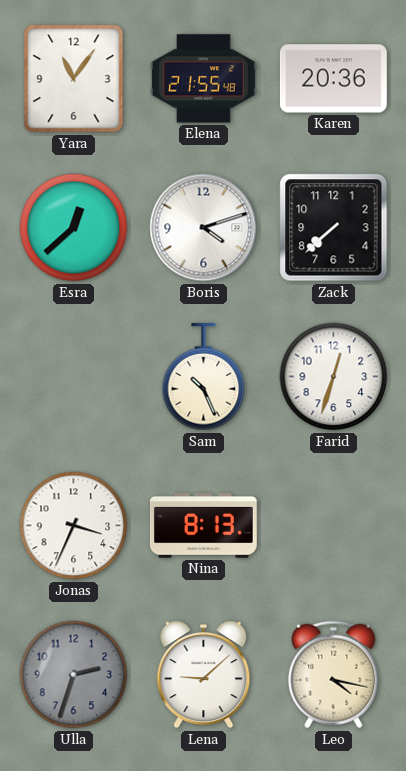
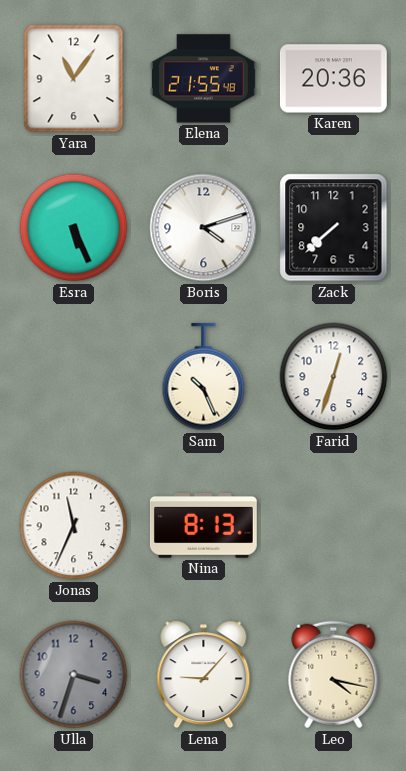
Esra: 12:38 -> 5:26
Jonas: 3:34 -> 11:34
Ulla: 2:33 -> 3:33
Lena: 9:08 -> 9:07
